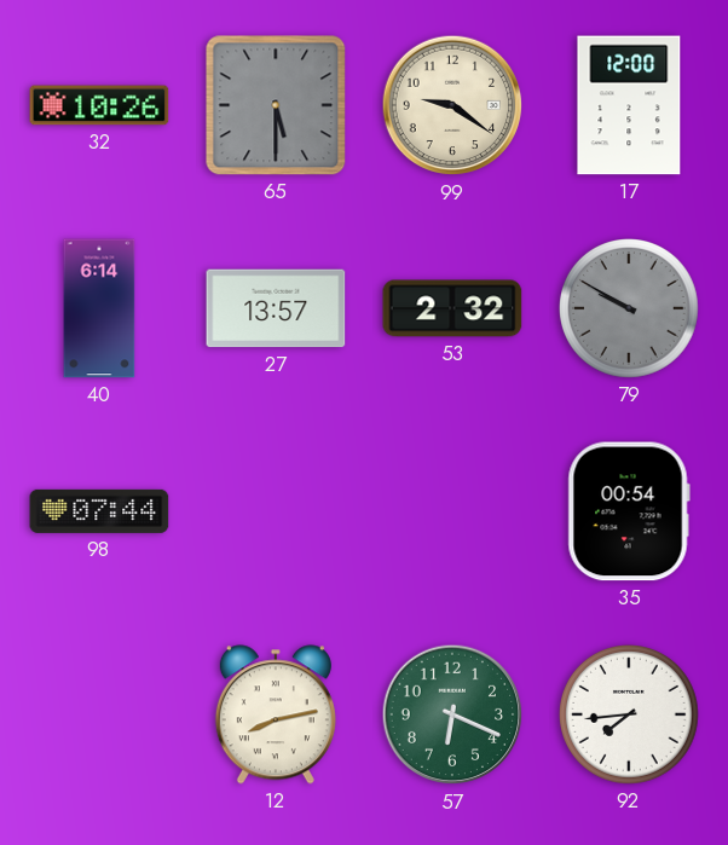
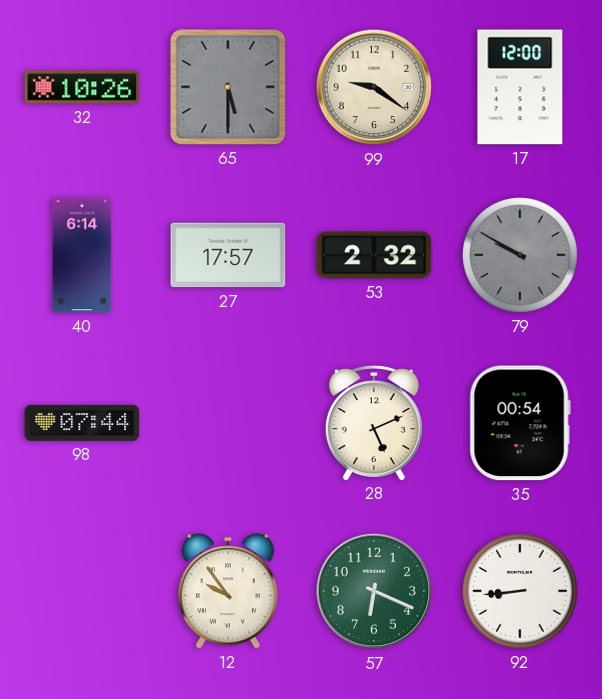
27: 13:57 -> 17:57
28: none -> 5:11
12: 8:13 -> 9:54
92: 7:44 -> 8:44
